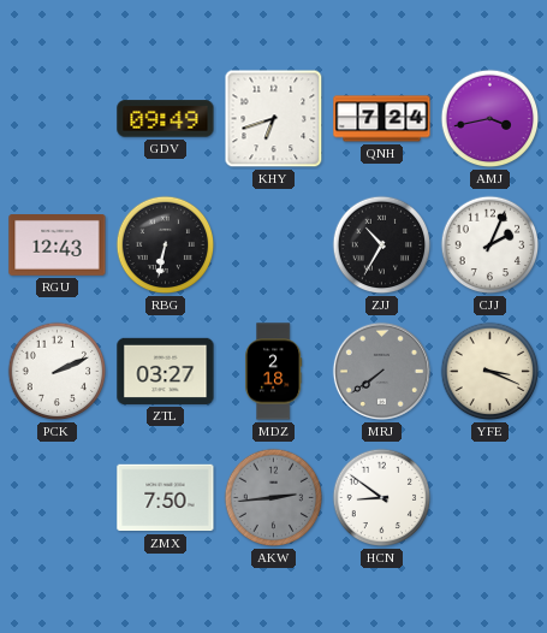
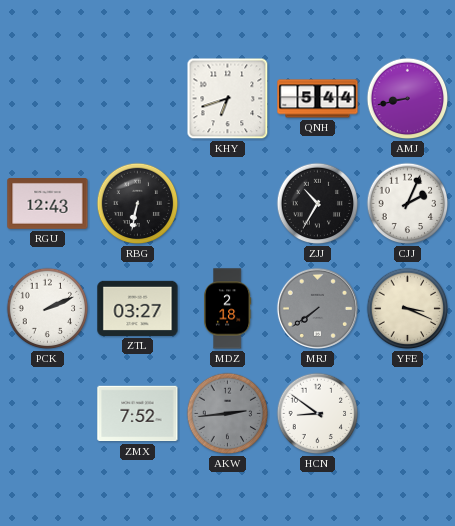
GDV: 09:49 -> none
QNH: 7:24 -> 5:44
AMJ: 3:43 -> 8:43
ZMX: 7:50 -> 7:52
